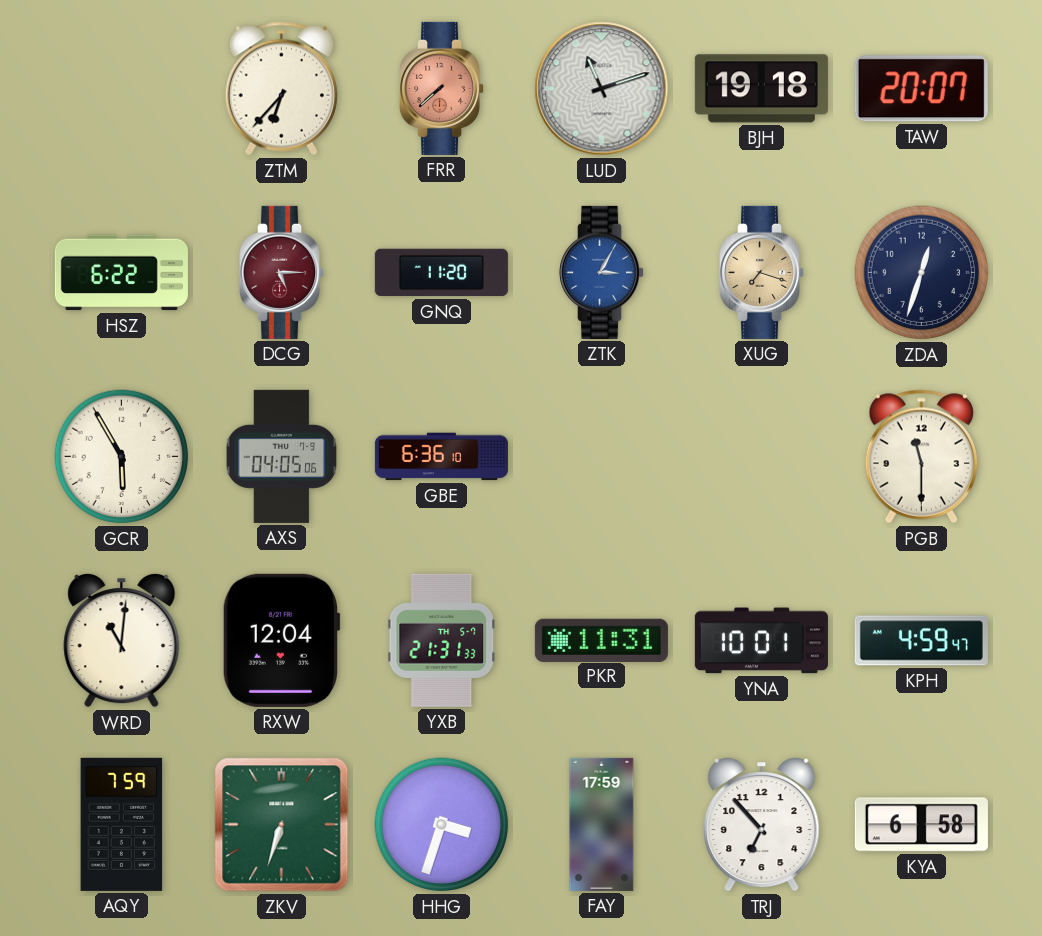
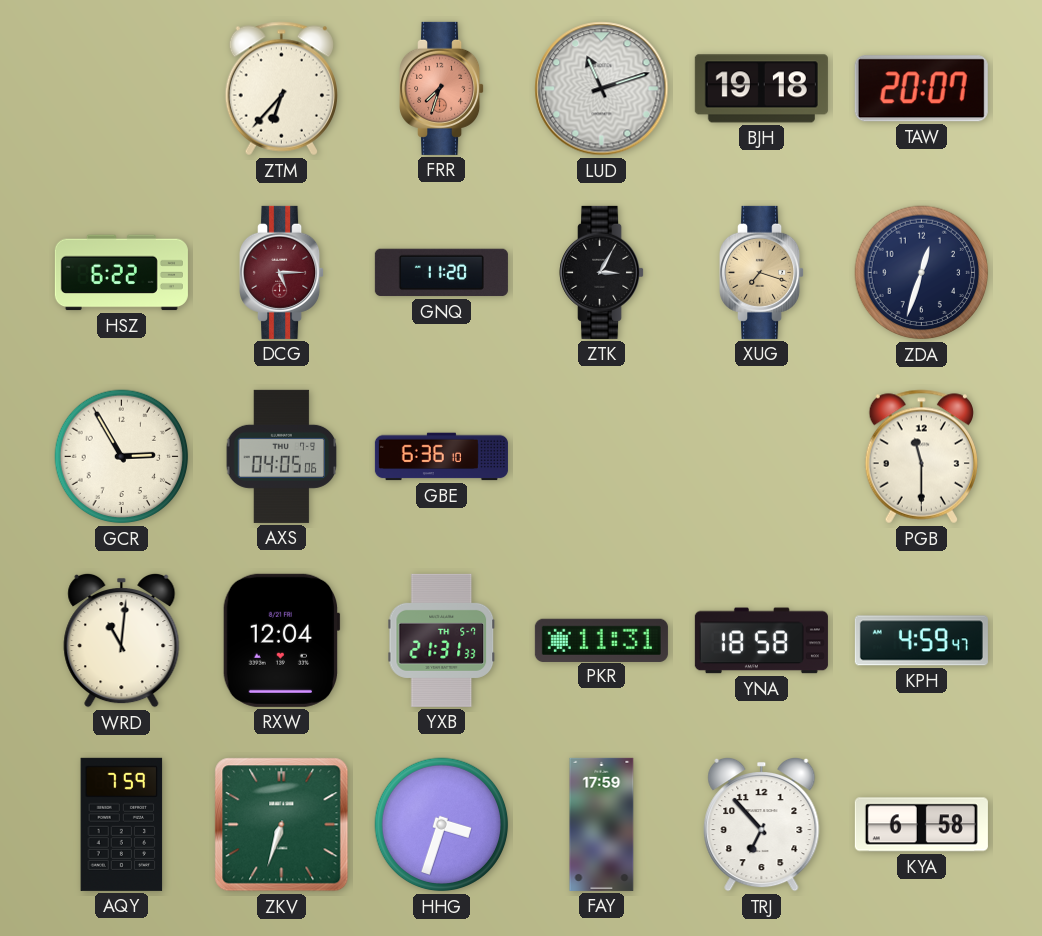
FRR: 7:38 -> 7:33
ZTK dial: blue -> black
GCR: 5:55 -> 2:55
YNA: 10:01 -> 18:58
